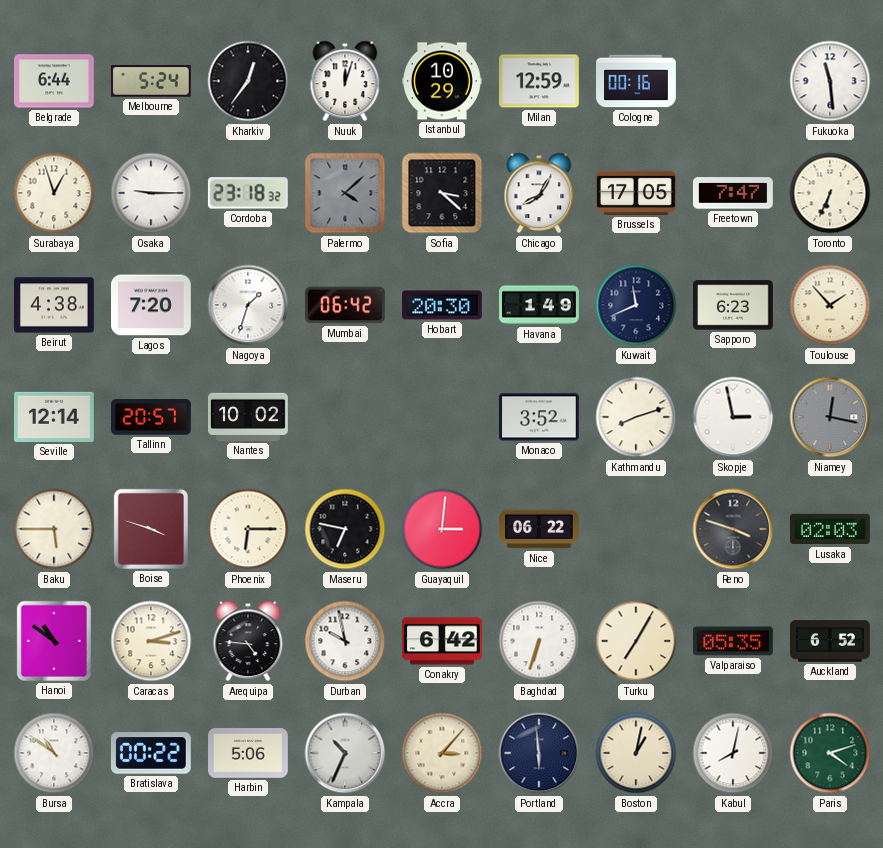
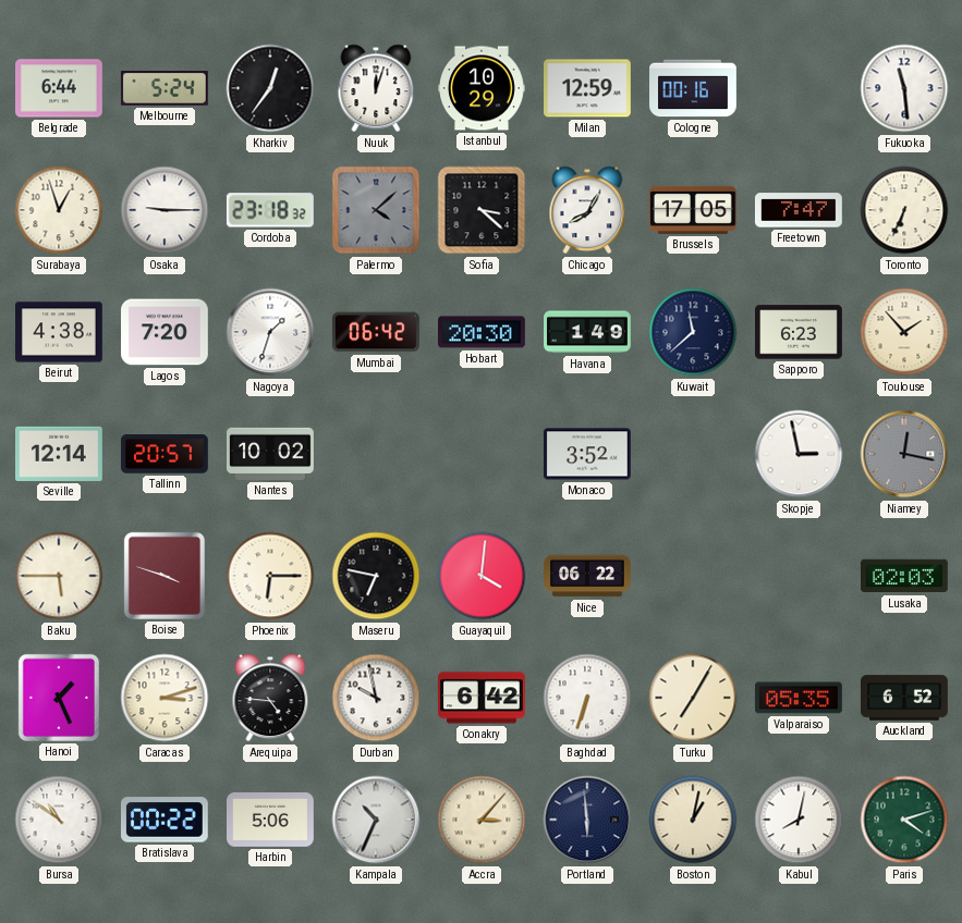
Kuwait: 11:41 -> 11:38
Kathmandu: 8:12 -> none
Guayaquil: 3:01 -> 4:01
Reno: 3:48 -> none
Hanoi: 10:51 -> 1:26
